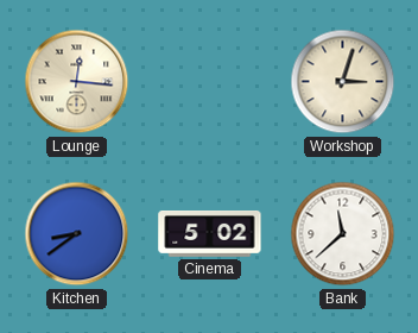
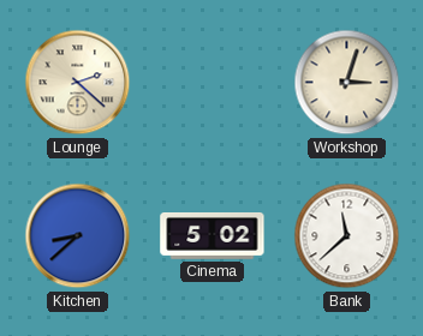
Lounge: 12:16 -> 2:22
Kitchen: 8:39 -> 8:38
